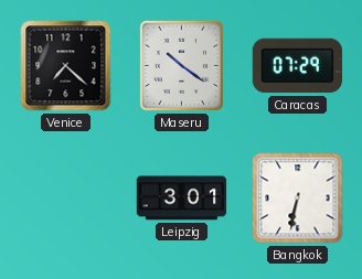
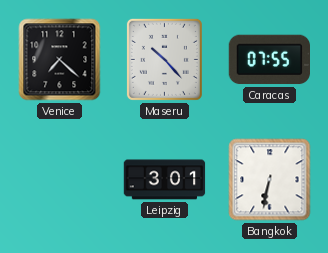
Maseru: 10:21 -> 10:23
Caracas: 07:29 -> 07:55
